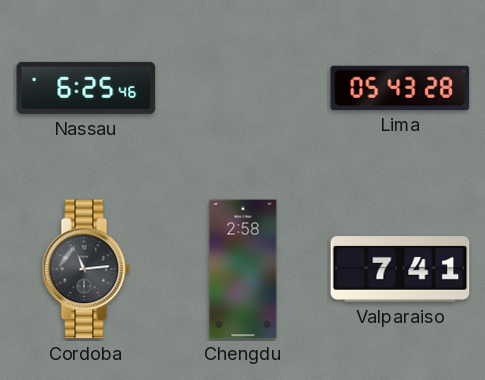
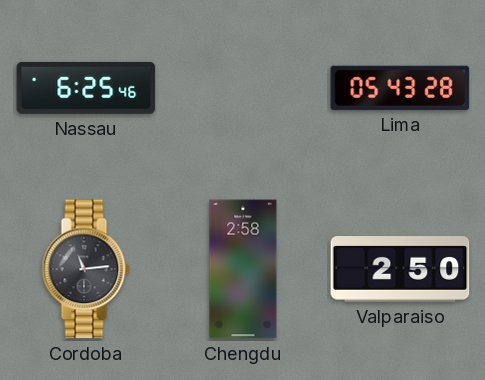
Valparaiso: 7:41 -> 2:50
